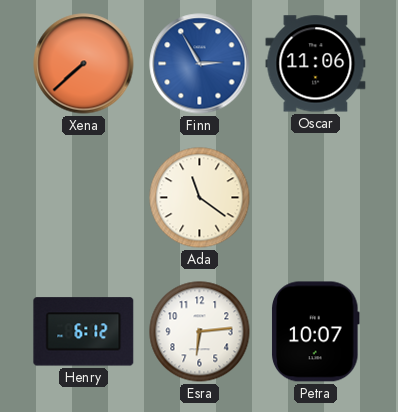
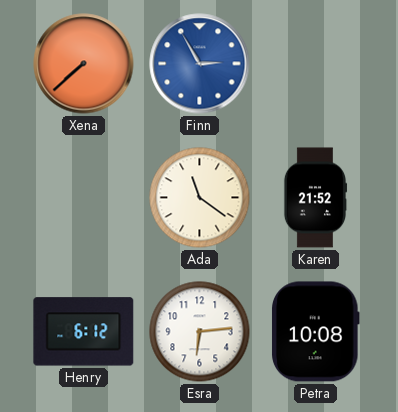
Oscar: 11:06 -> none
Karen: none -> 21:52
Petra: 10:07 -> 10:08
